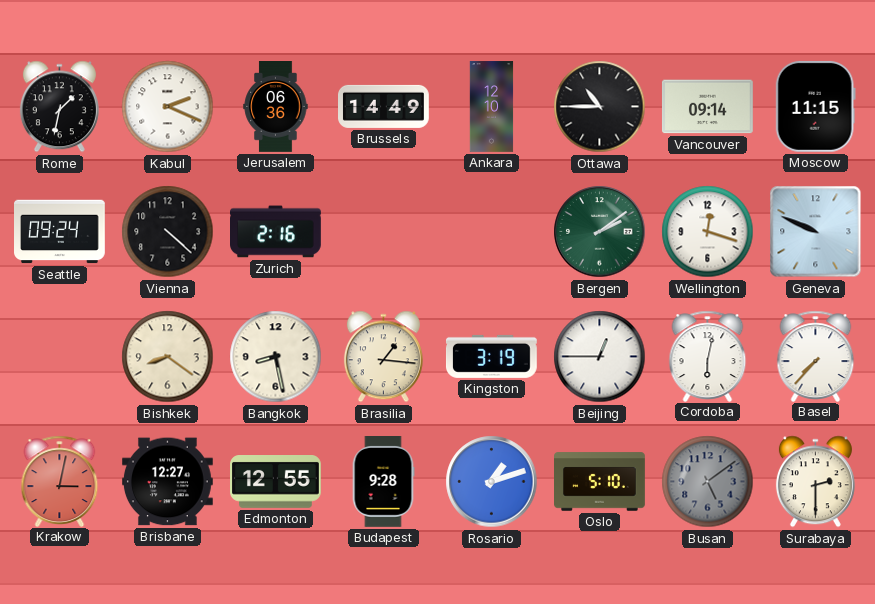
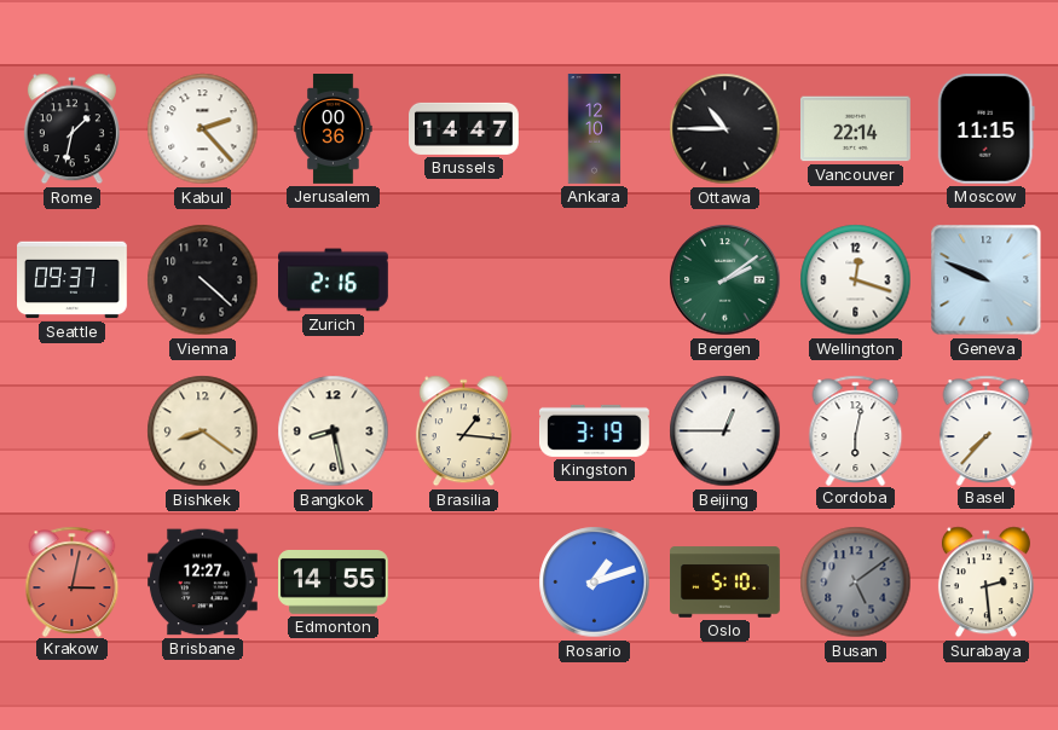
Kabul: 2:19 -> 2:23
Jerusalem: 06:36 -> 00:36
Brussels: 14:49 -> 14:47
Vancouver: 09:14 -> 22:14
Seattle: 09:24 -> 09:37
Edmonton: 12:55 -> 14:55
Budapest: 9:28 -> none
Surabaya: 2:30 -> 2:29
